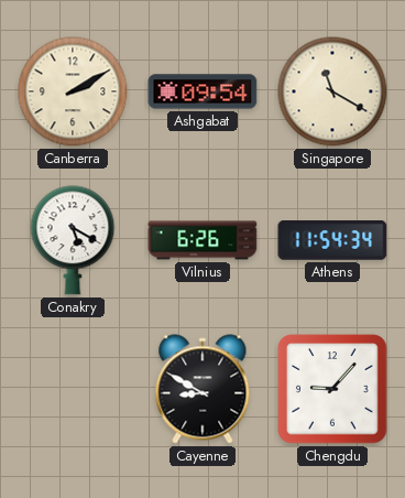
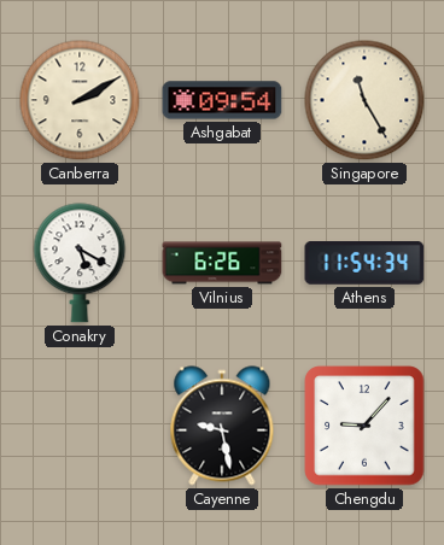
Singapore: 11:20 -> 11:25
Cayenne: 8:50 -> 9:28
